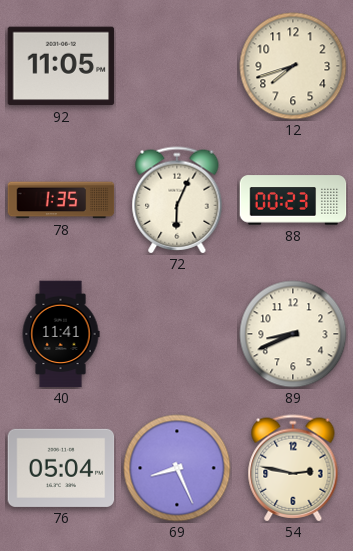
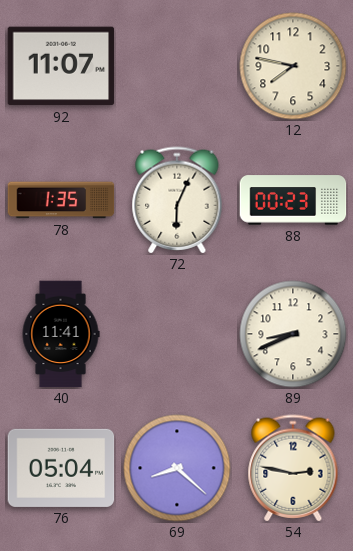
92: 11:05 -> 11:07
12: 7:42 -> 7:47
69: 8:26 -> 8:22
